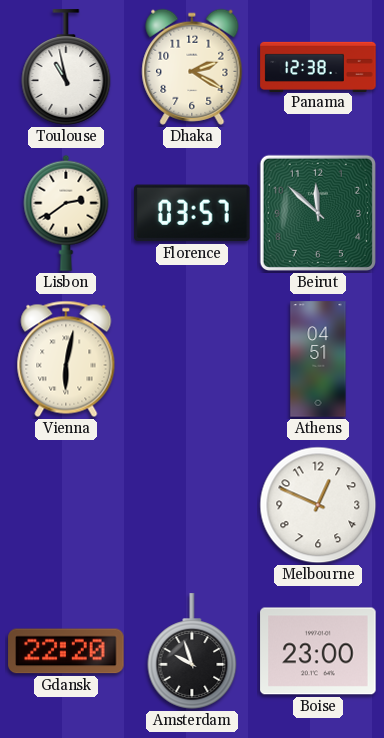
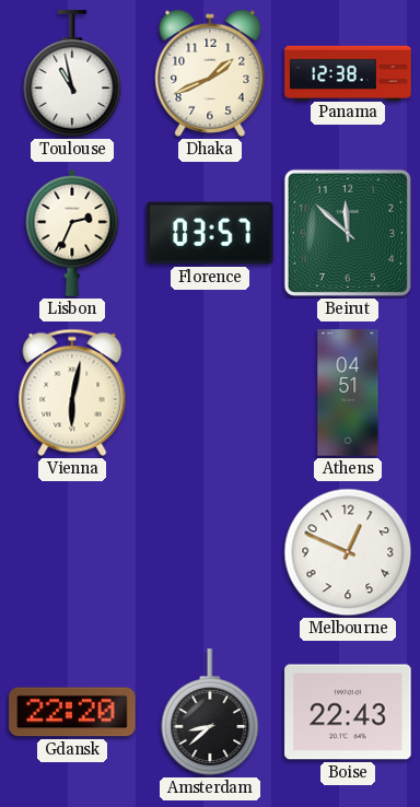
Dhaka: 2:20 -> 1:41
Lisbon: 2:39 -> 2:34
Amsterdam: 9:57 -> 8:38
Boise: 23:00 -> 22:43
